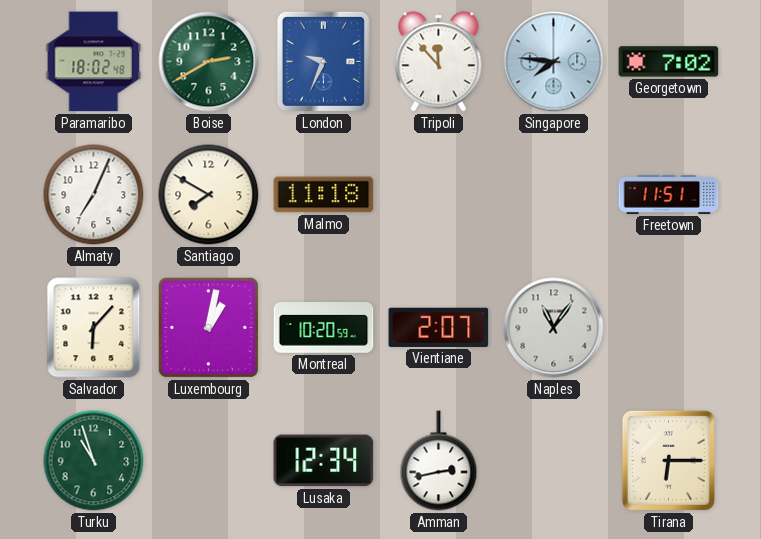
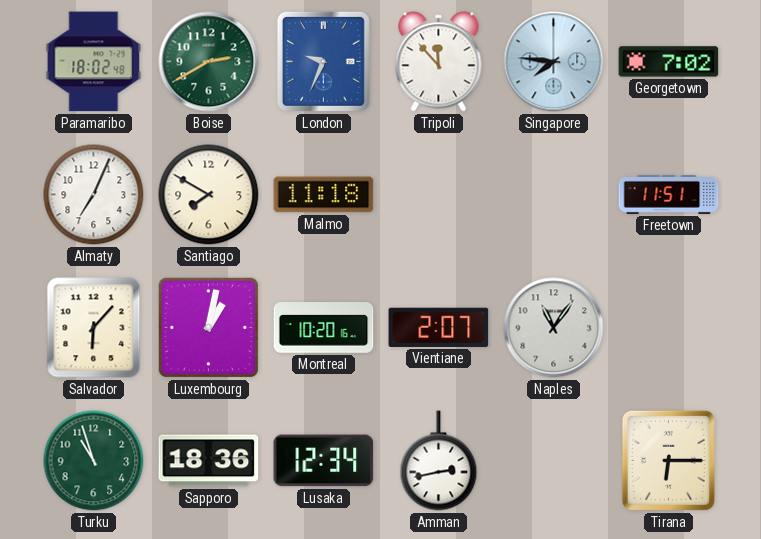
Montreal: 10:20:59 -> 10:20:16
Sapporo: none -> 18:36
